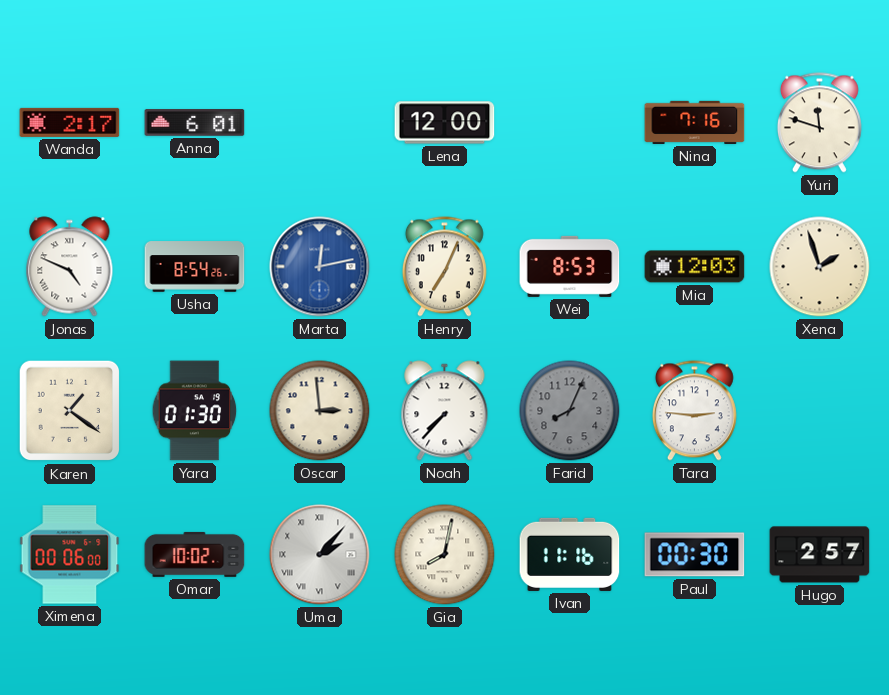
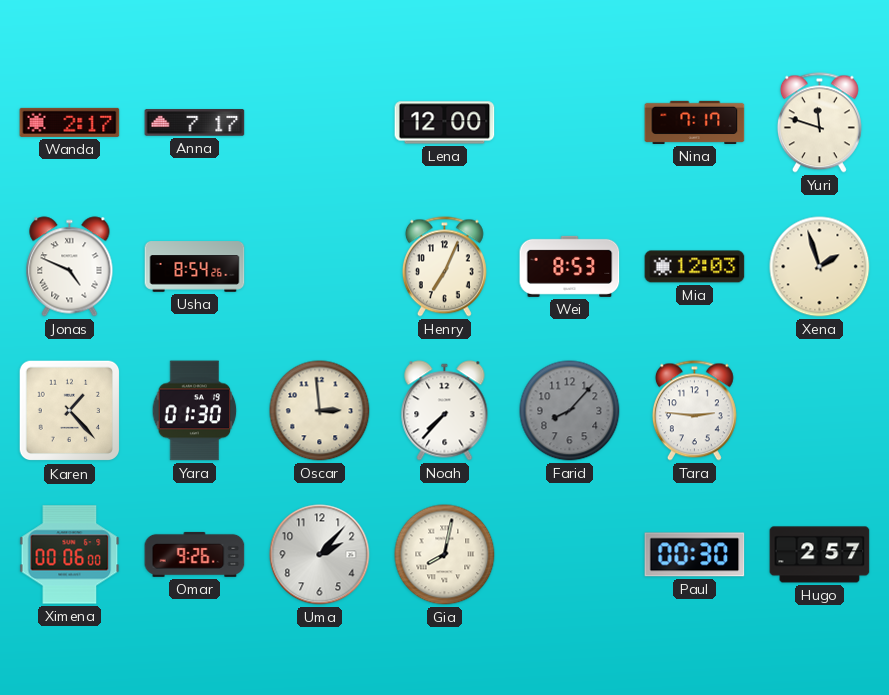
Anna: 6:01 -> 7:17
Nina: 7:16 -> 7:17
Marta: 12:13 -> none
Karen: 1:21 -> 1:23
Farid: 8:04 -> 8:07
Omar: 10:02 -> 9:26
Uma numerals: Roman -> Arabic
Ivan: 11:16 -> none
